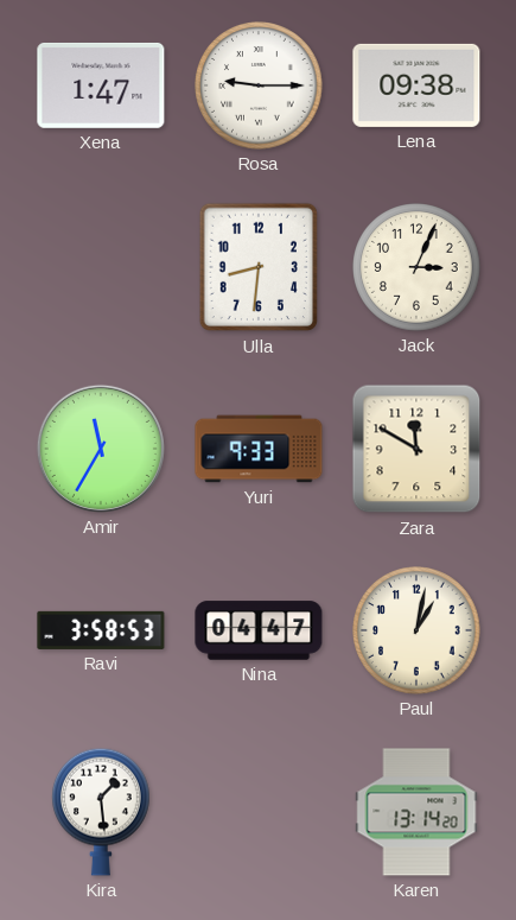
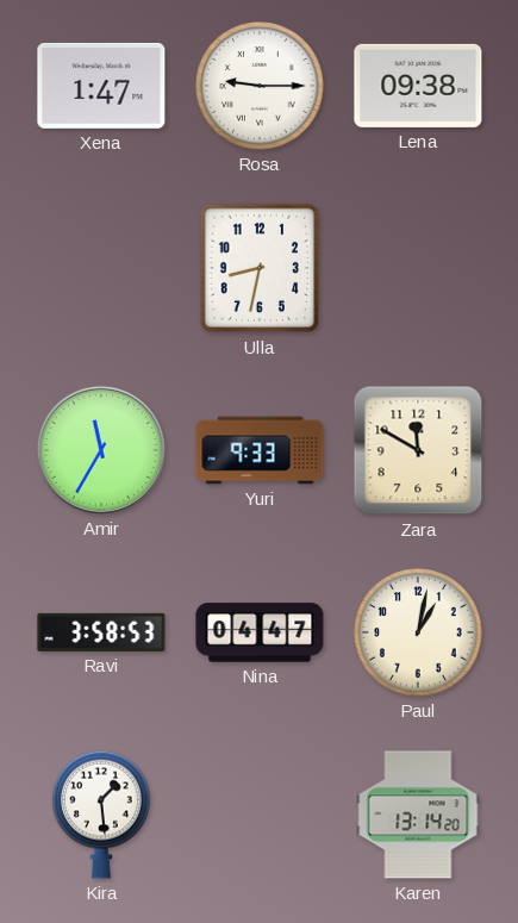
Ulla: 8:31 -> 8:32
Jack: 3:04 -> none
